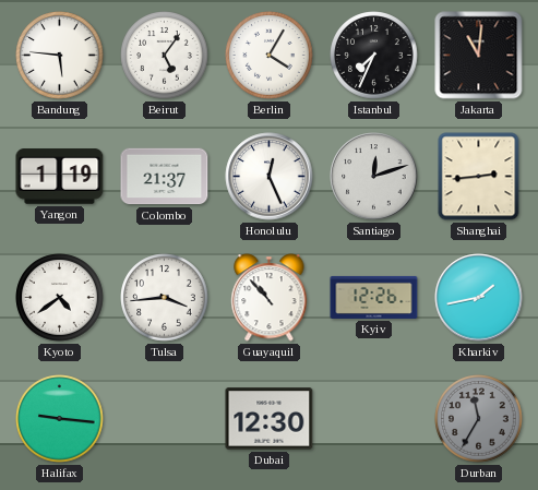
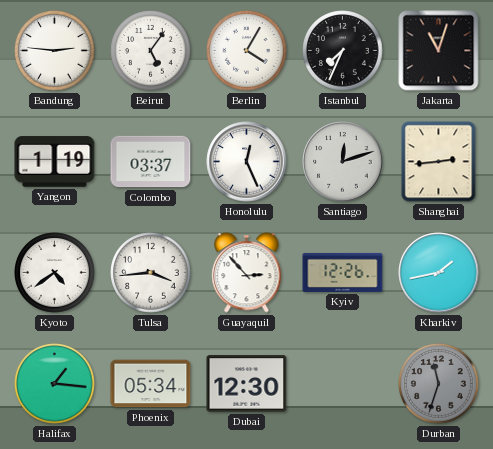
Bandung: 5:46 -> 2:46
Jakarta: 11:01 -> 11:03
Colombo: 21:37 -> 03:37
Guayaquil: 10:53 -> 2:53
Halifax: 9:16 -> 1:16
Phoenix: none -> 05:34
Durban: 11:35 -> 11:33
